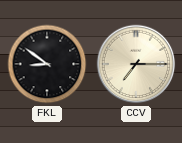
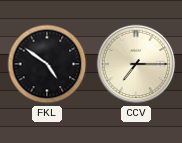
FKL: 8:51 -> 4:51
